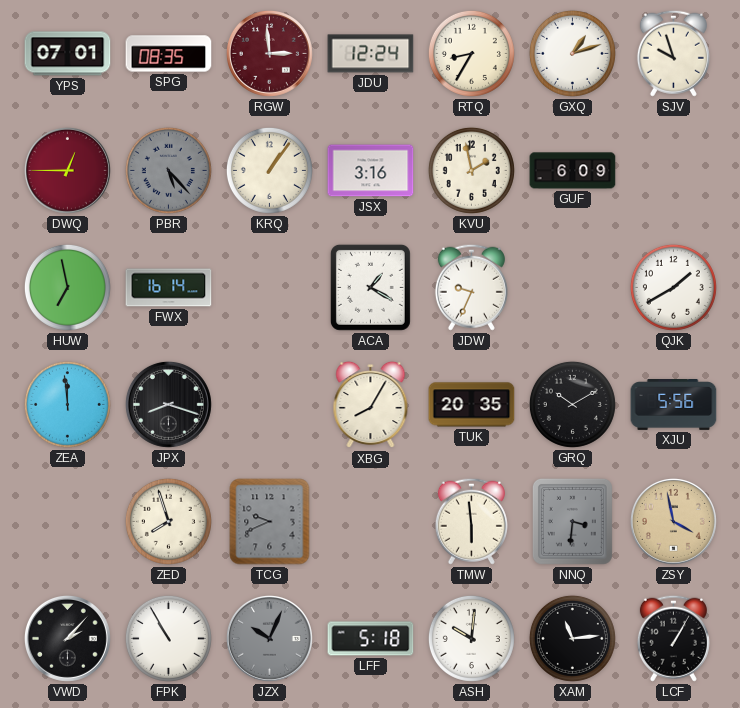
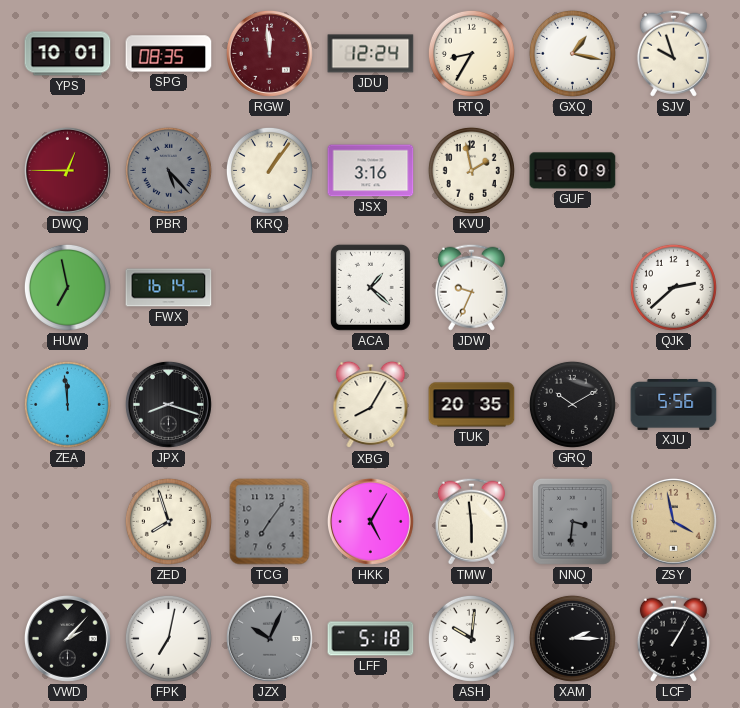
YPS: 07:01 -> 10:01
RGW: 2:59 -> 11:59
GXQ: 1:12 -> 1:17
ACA: 1:20 -> 1:22
QJK: 1:40 -> 2:38
TCG: 9:41 -> 7:06
HKK: none -> 5:05
FPK: 10:55 -> 7:02
XAM: 11:14 -> 2:15
